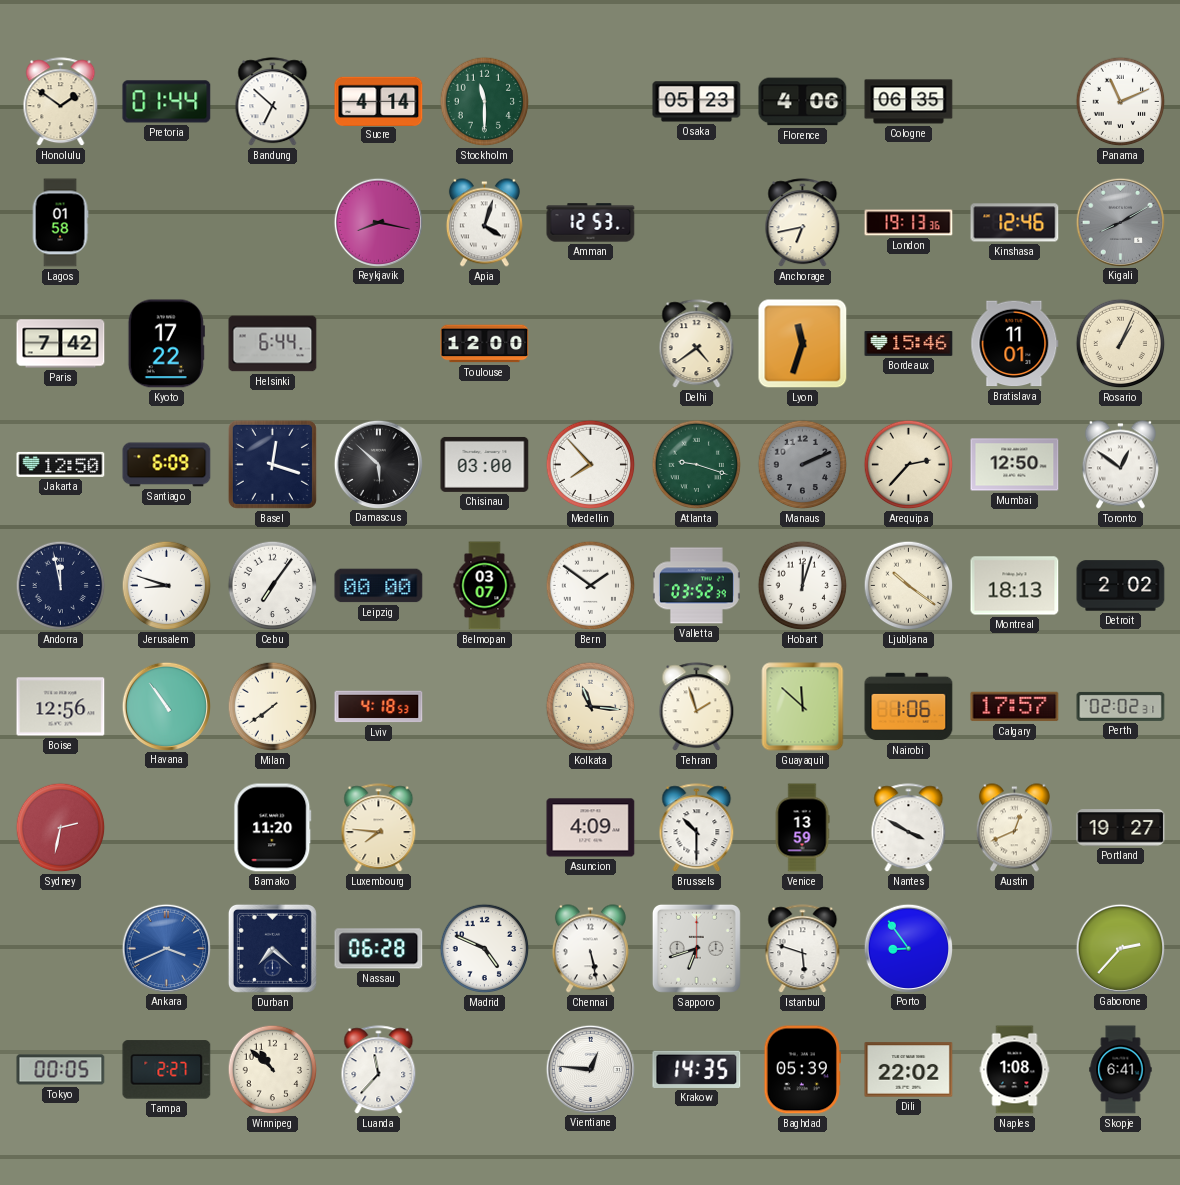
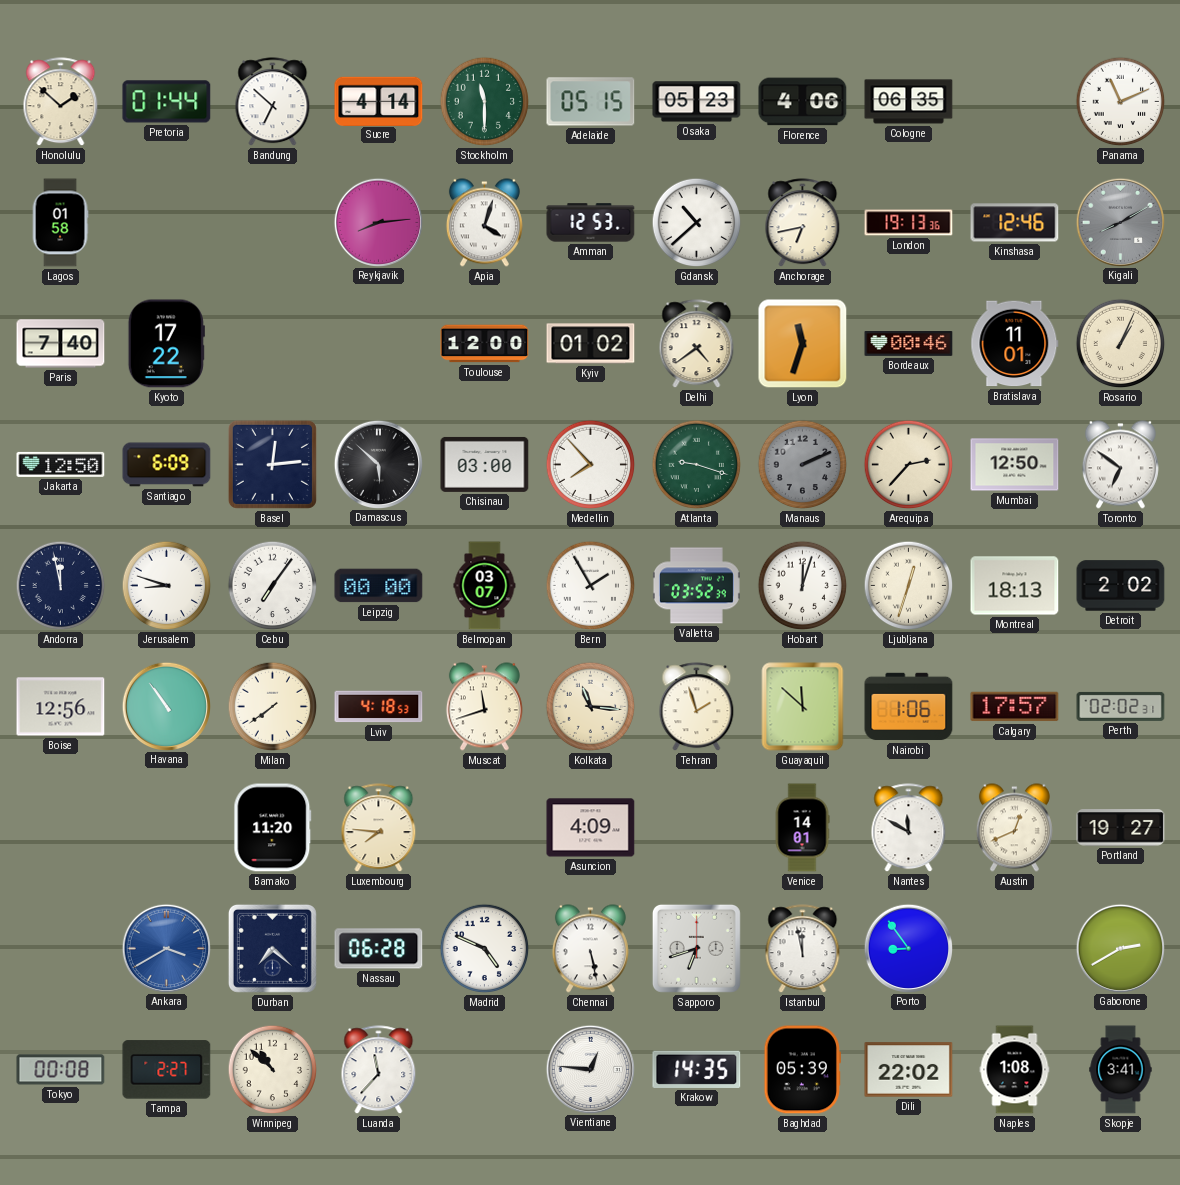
Honolulu: 1:51 -> 1:52
Adelaide: none -> 05:15
Reykjavik: 8:17 -> 8:14
Gdansk: none -> 10:38
Paris: 7:42 -> 7:40
Helsinki: 6:44 -> none
Kyiv: none -> 01:02
Bordeaux: 15:46 -> 00:46
Basel: 12:18 -> 12:14
Toronto: 12:51 -> 6:51
Bern: 1:51 -> 1:55
Ljubljana: 10:21 -> 12:33
Muscat: none -> 11:42
Sydney: 2:32 -> none
Brussels: 10:30 -> none
Venice: 13:59 -> 14:01
Nantes: 3:50 -> 11:50
Ankara: 3:41 -> 3:40
Istanbul: 5:48 -> 11:58
Gaborone: 2:37 -> 2:40
Tokyo: 00:05 -> 00:08
Skopje: 6:41 -> 3:41
